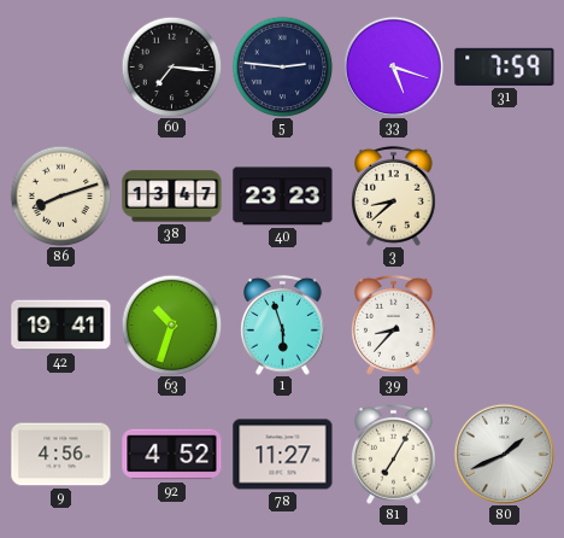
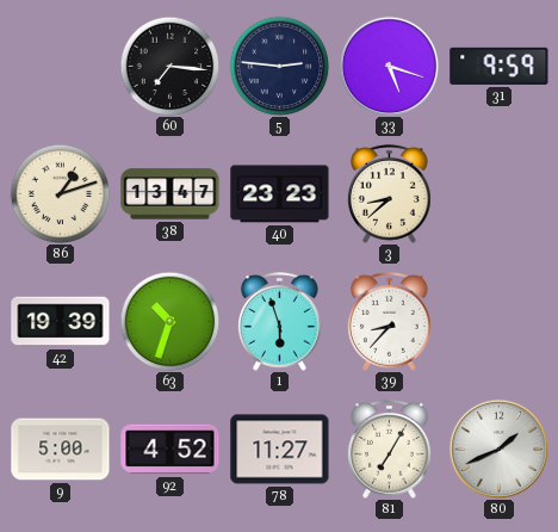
31: 7:59 -> 9:59
86: 8:12 -> 1:12
42: 19:41 -> 19:39
9: 4:56 -> 5:00
